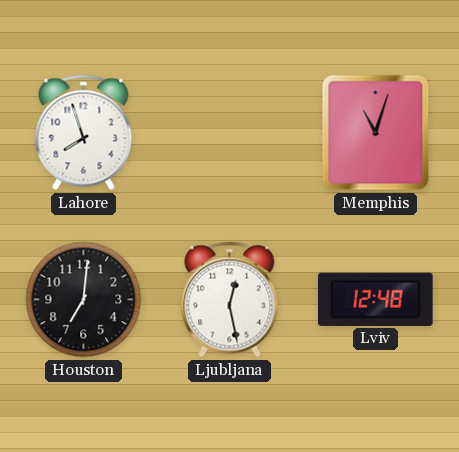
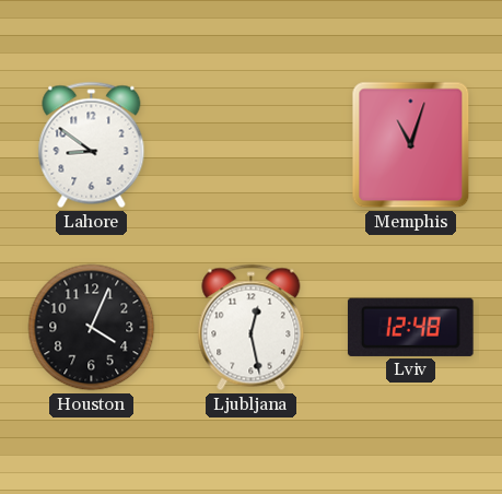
Lahore: 7:57 -> 8:51
Houston: 7:01 -> 4:04
